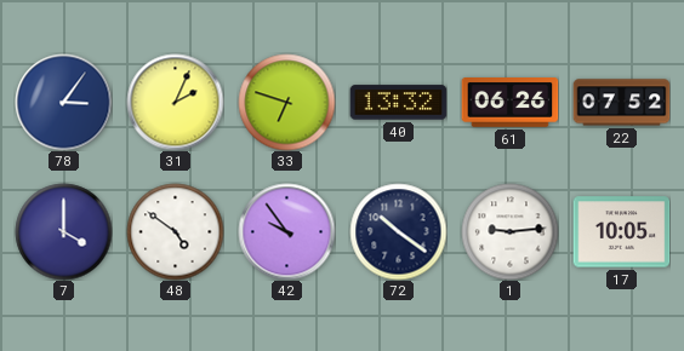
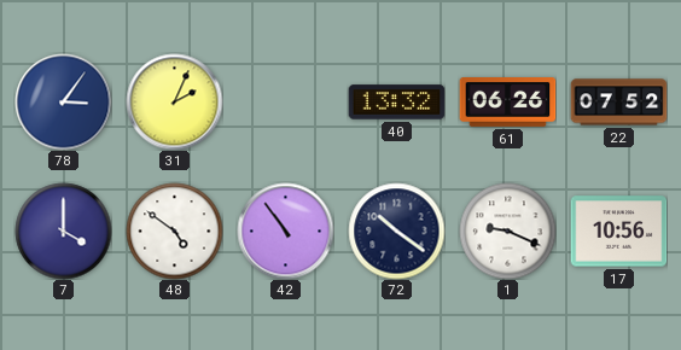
33: 6:48 -> none
42: 9:54 -> 10:54
1: 9:14 -> 9:19
17: 10:05 -> 10:56
